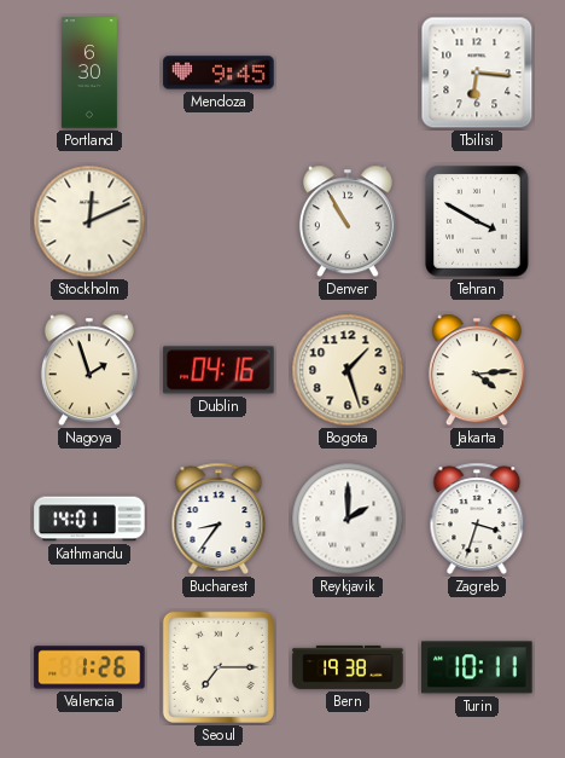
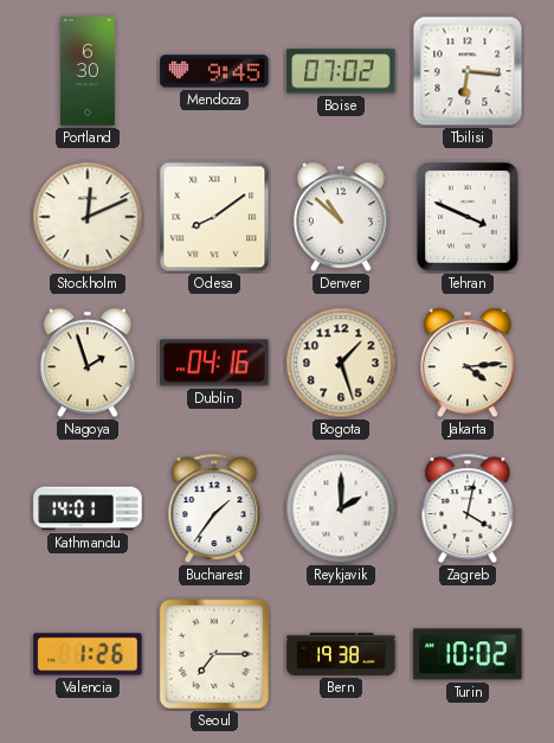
Boise: none -> 07:02
Odesa: none -> 8:09
Denver: 10:55 -> 10:52
Tehran: 3:50 -> 3:49
Bucharest: 8:36 -> 1:36
Zagreb: 3:33 -> 4:02
Turin: 10:11 -> 10:02
